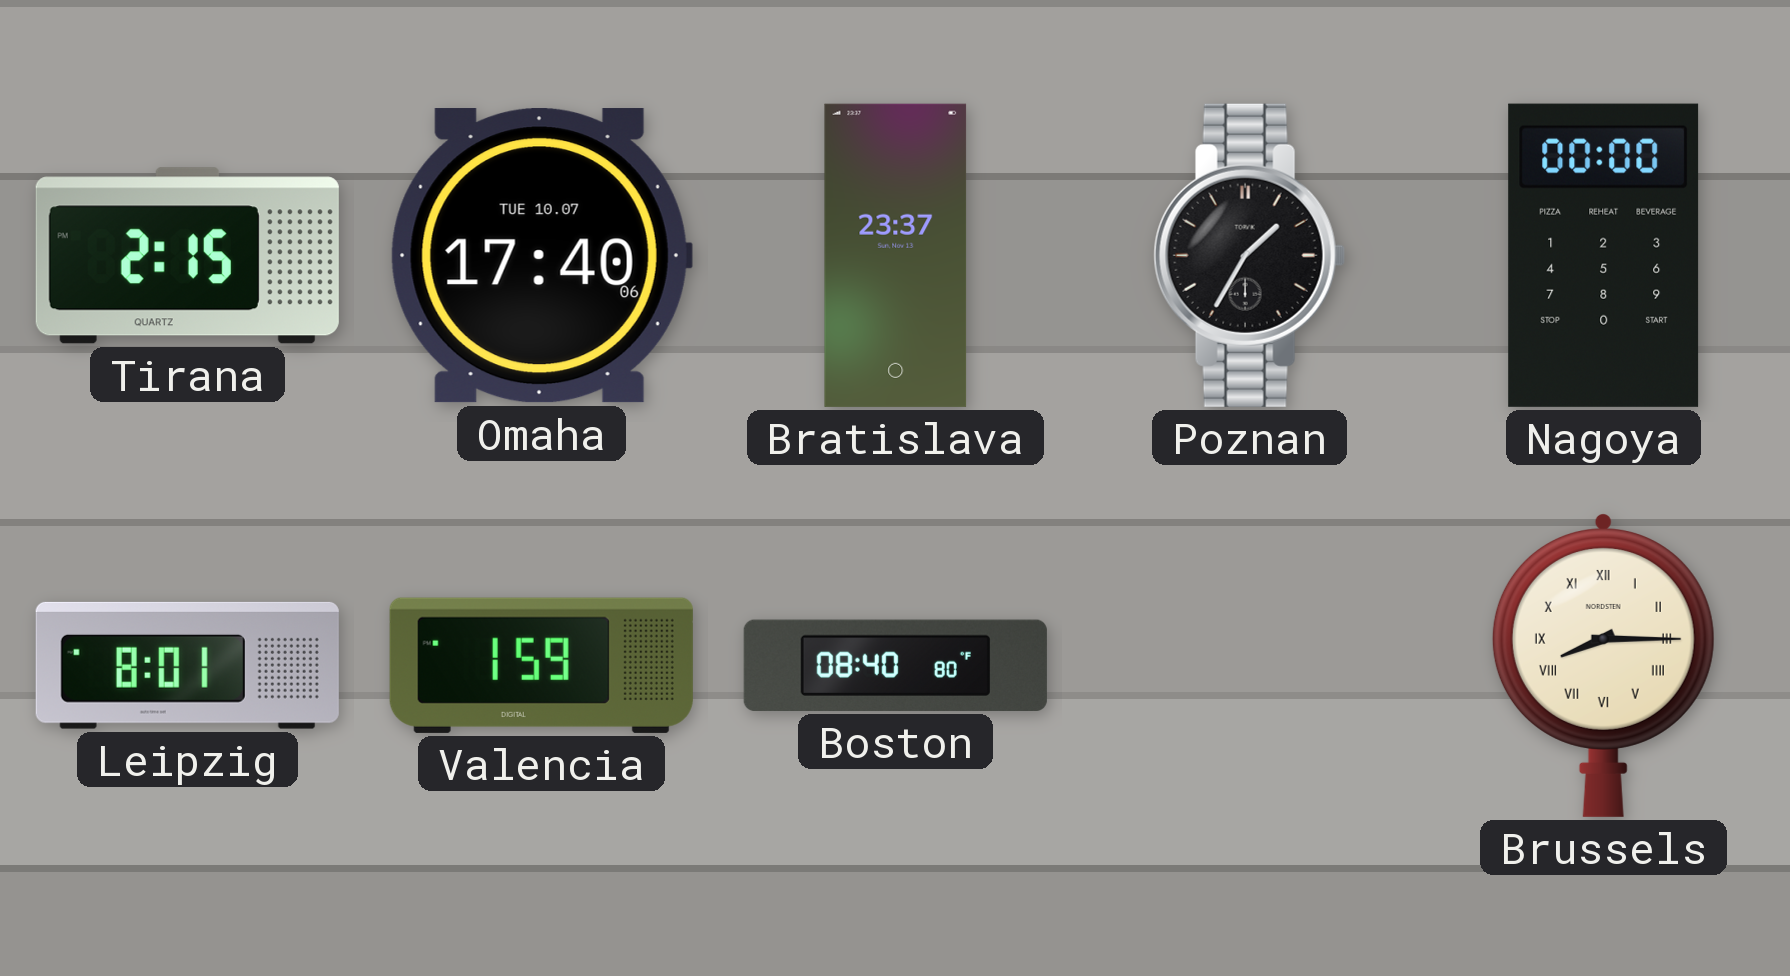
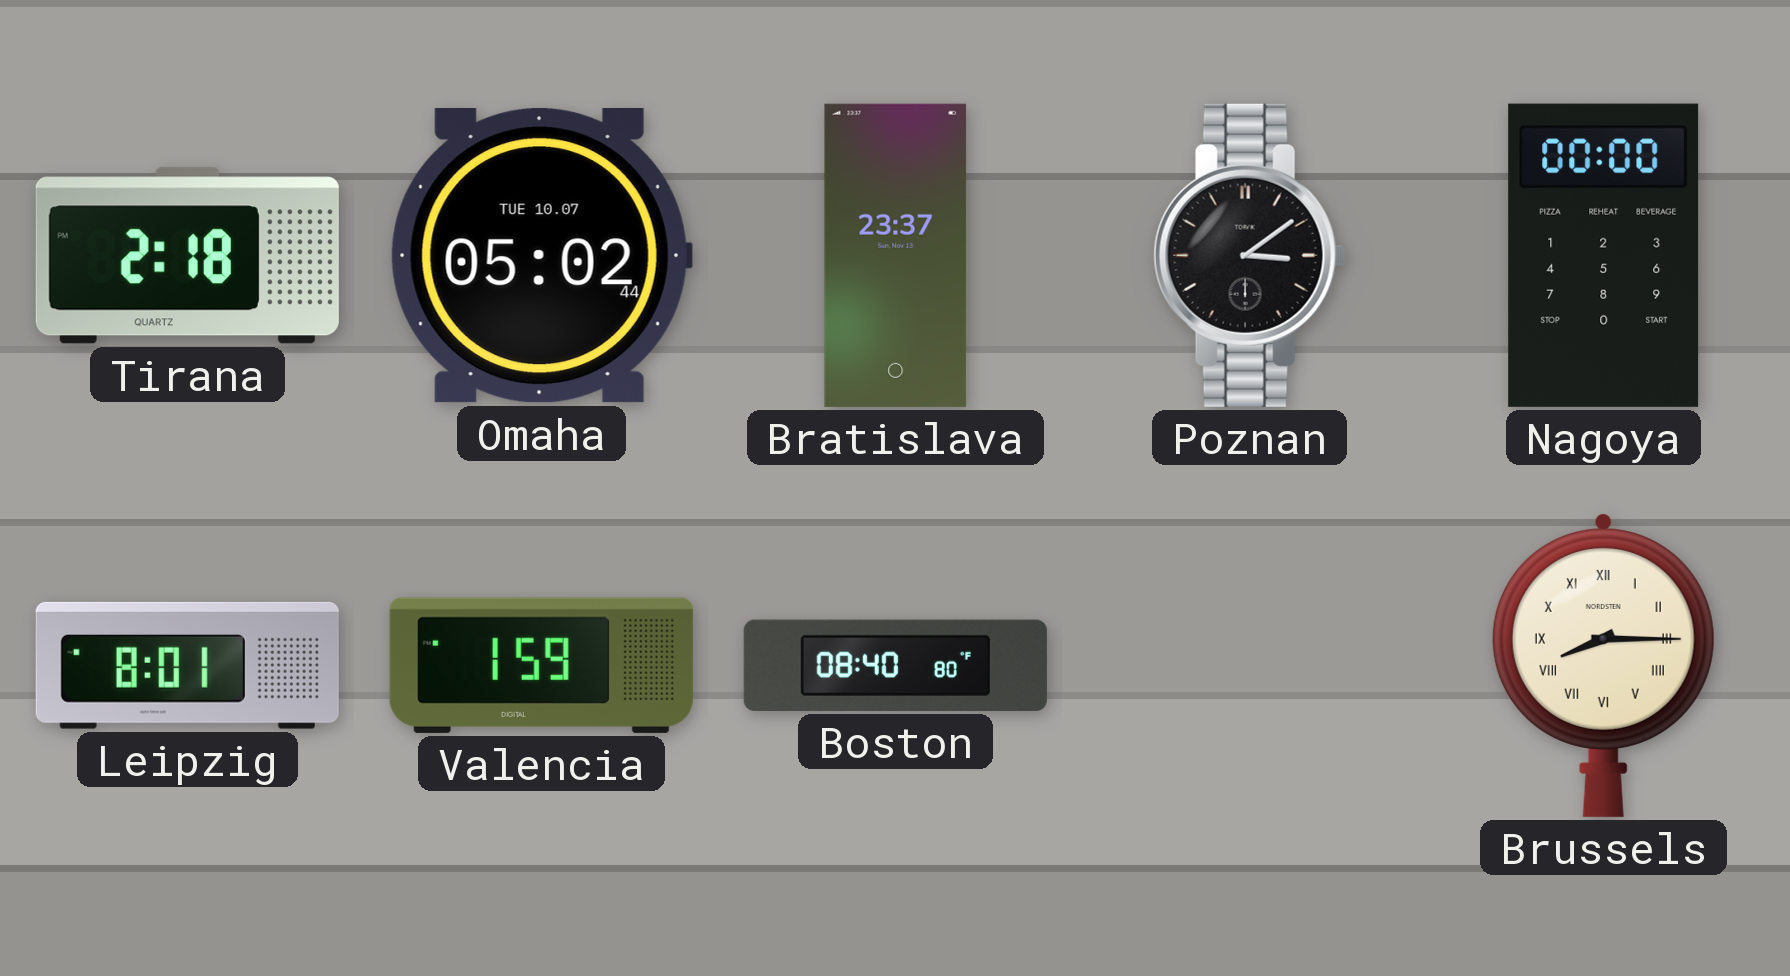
Tirana: 2:15 -> 2:18
Omaha: 17:40 -> 05:02
Poznan: 1:35 -> 3:09
